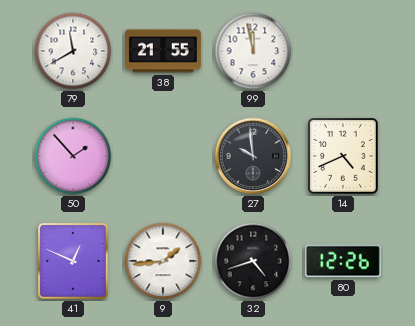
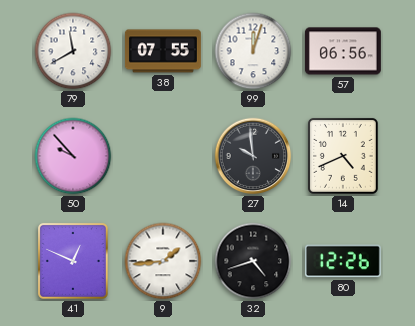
38: 21:55 -> 07:55
99: 11:58 -> 12:03
57: none -> 06:56
50: 1:53 -> 9:53
